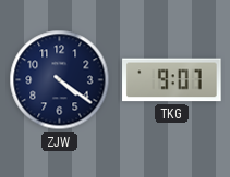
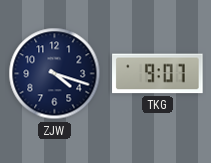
ZJW: 4:21 -> 4:18
